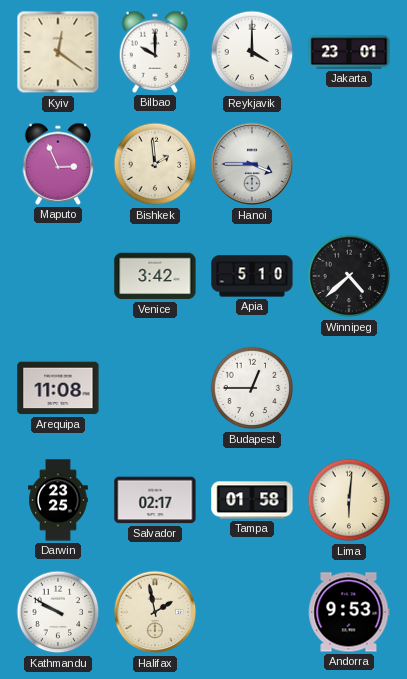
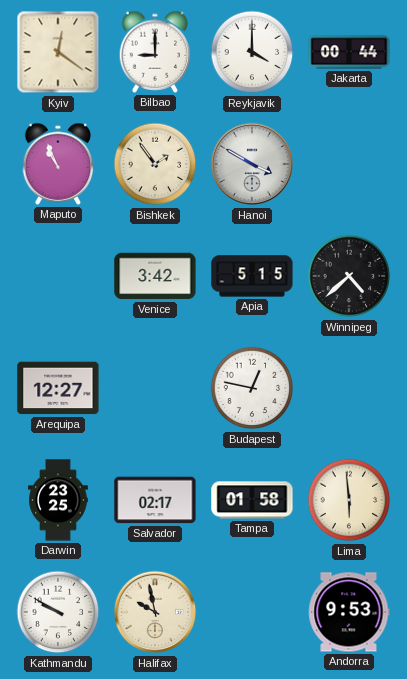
Bilbao: 10:00 -> 9:00
Jakarta: 23:01 -> 00:44
Maputo: 2:56 -> 10:56
Bishkek: 1:59 -> 1:54
Hanoi: 3:45 -> 3:50
Apia: 5:10 -> 5:15
Arequipa: 11:08 -> 12:27
Budapest: 12:45 -> 12:47
Lima: 6:01 -> 5:59
Halifax: 1:58 -> 9:58
